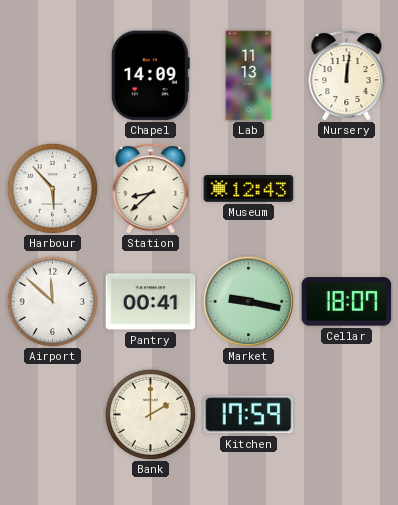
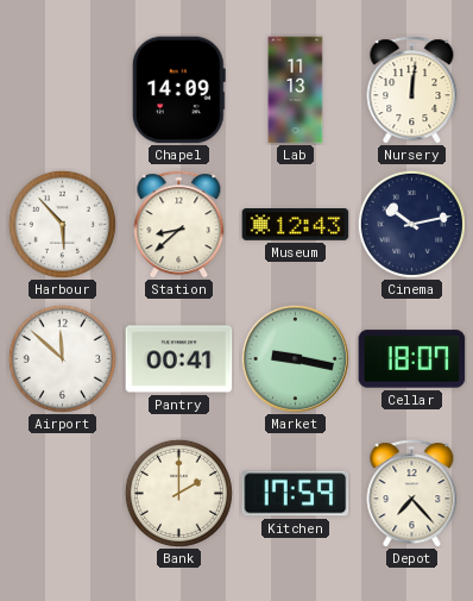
Cinema: none -> 10:13
Depot: none -> 7:23
